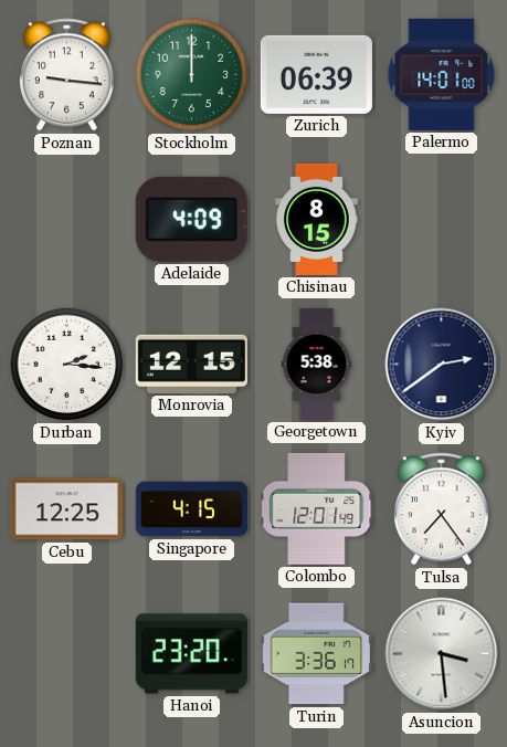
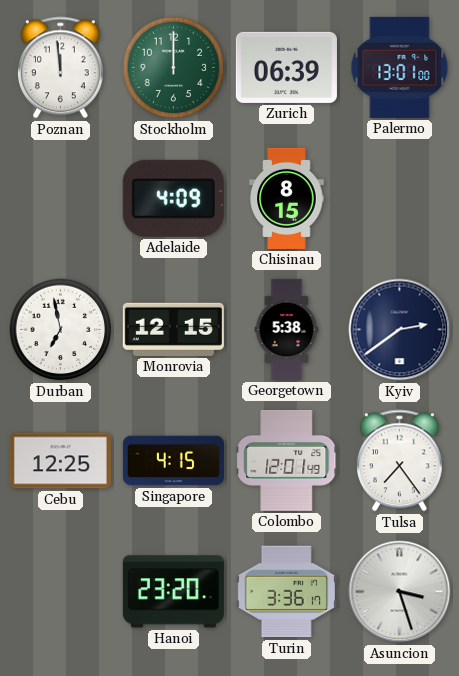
Poznan: 9:16 -> 11:59
Palermo: 14:01 -> 13:01
Durban: 2:16 -> 6:58
Asuncion: 3:29 -> 3:27
